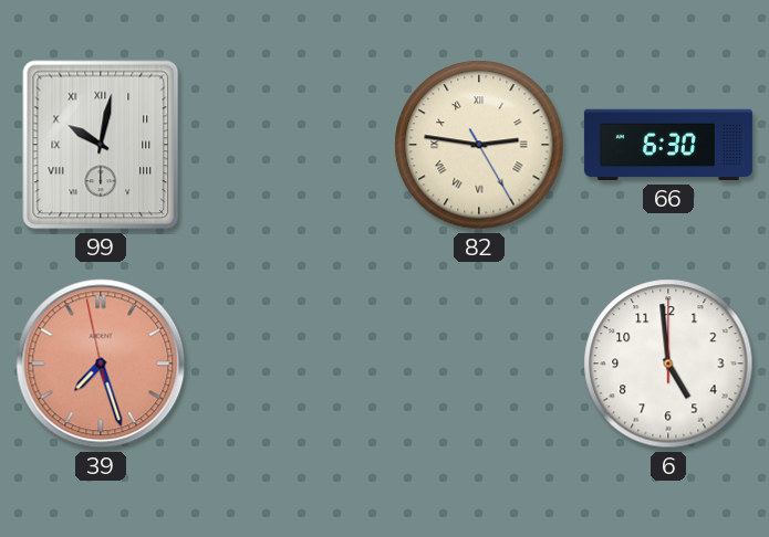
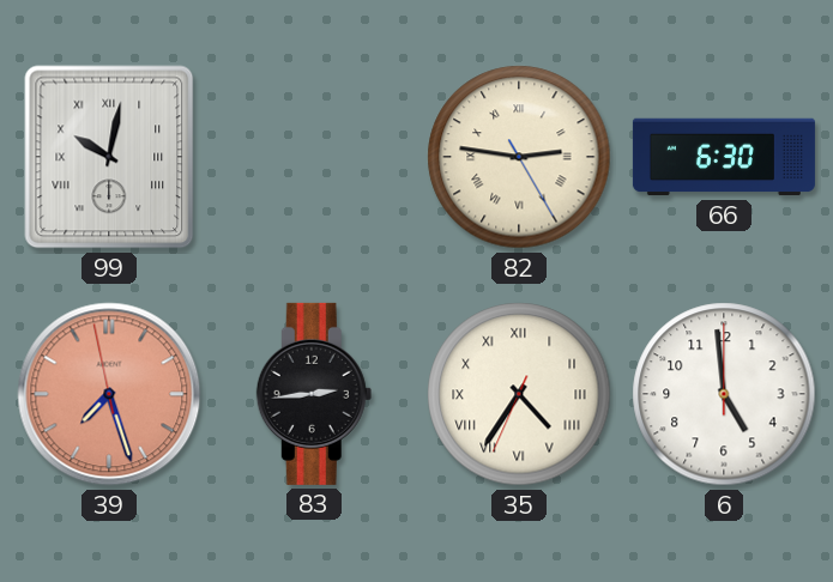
83: none -> 2:44
35: none -> 4:35
